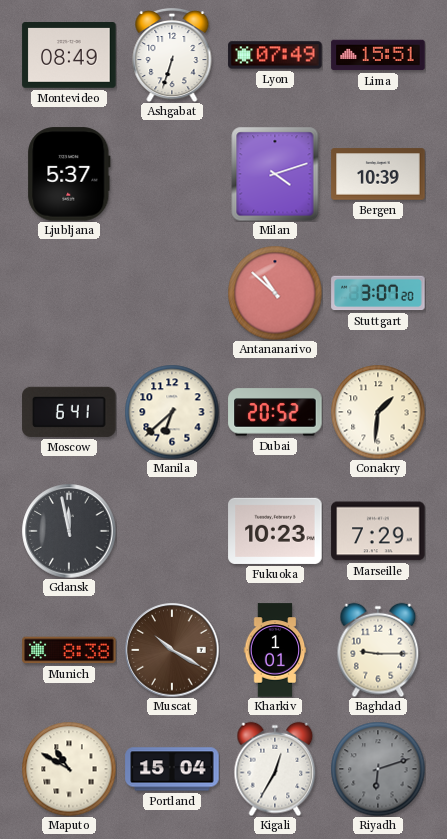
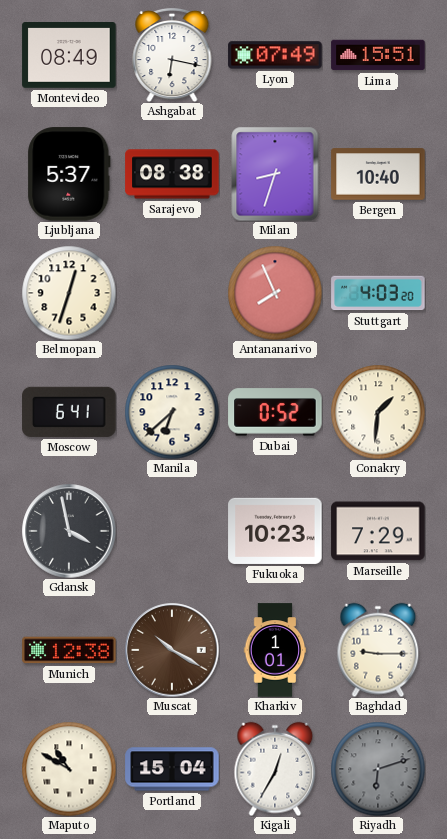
Ashgabat: 6:33 -> 6:17
Sarajevo: none -> 08:38
Milan: 4:12 -> 8:33
Bergen: 10:39 -> 10:40
Belmopan: none -> 12:33
Antananarivo: 10:52 -> 7:56
Stuttgart: 3:07 -> 4:03
Dubai: 20:52 -> 0:52
Gdansk: 11:58 -> 3:58
Munich: 8:38 -> 12:38
